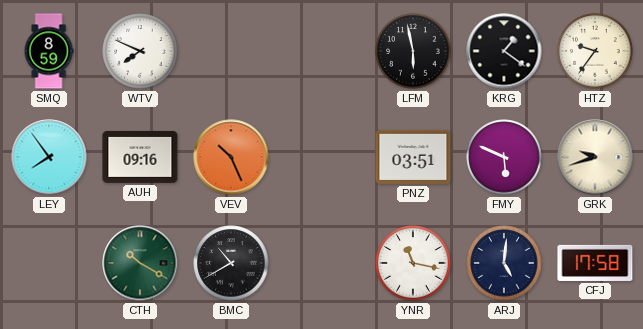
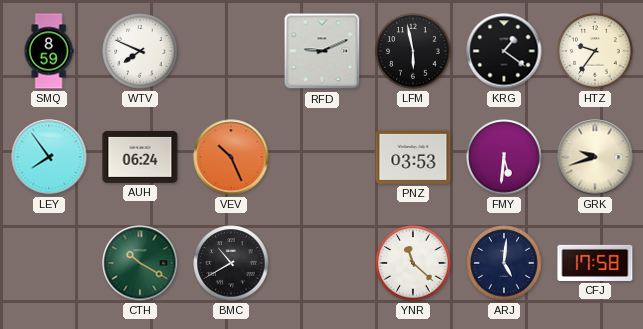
RFD: none -> 9:11
AUH: 09:16 -> 06:24
PNZ: 03:51 -> 03:53
FMY: 5:49 -> 5:31
YNR: 11:17 -> 11:22
